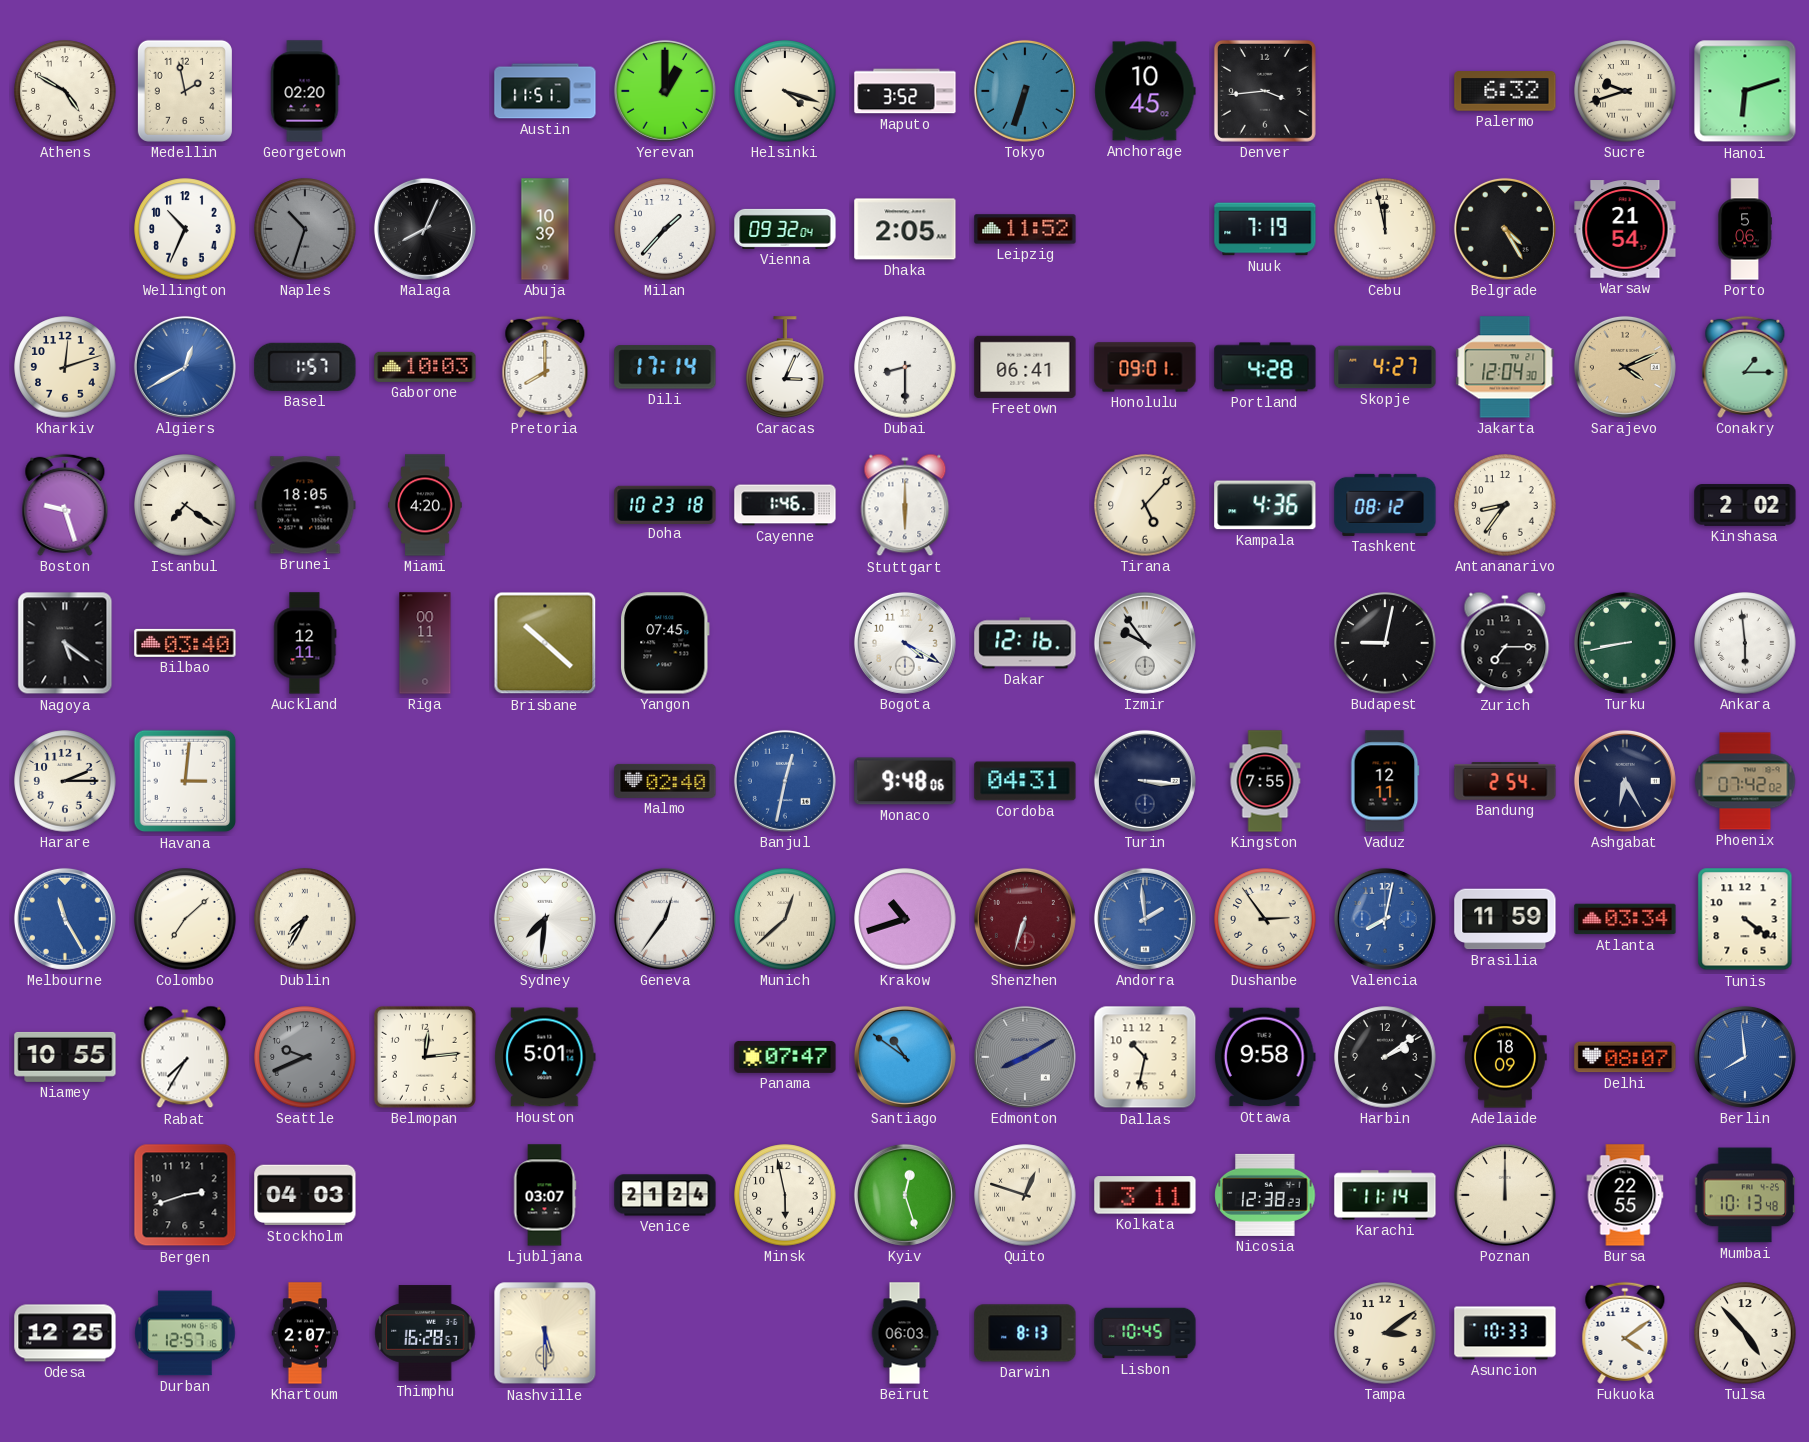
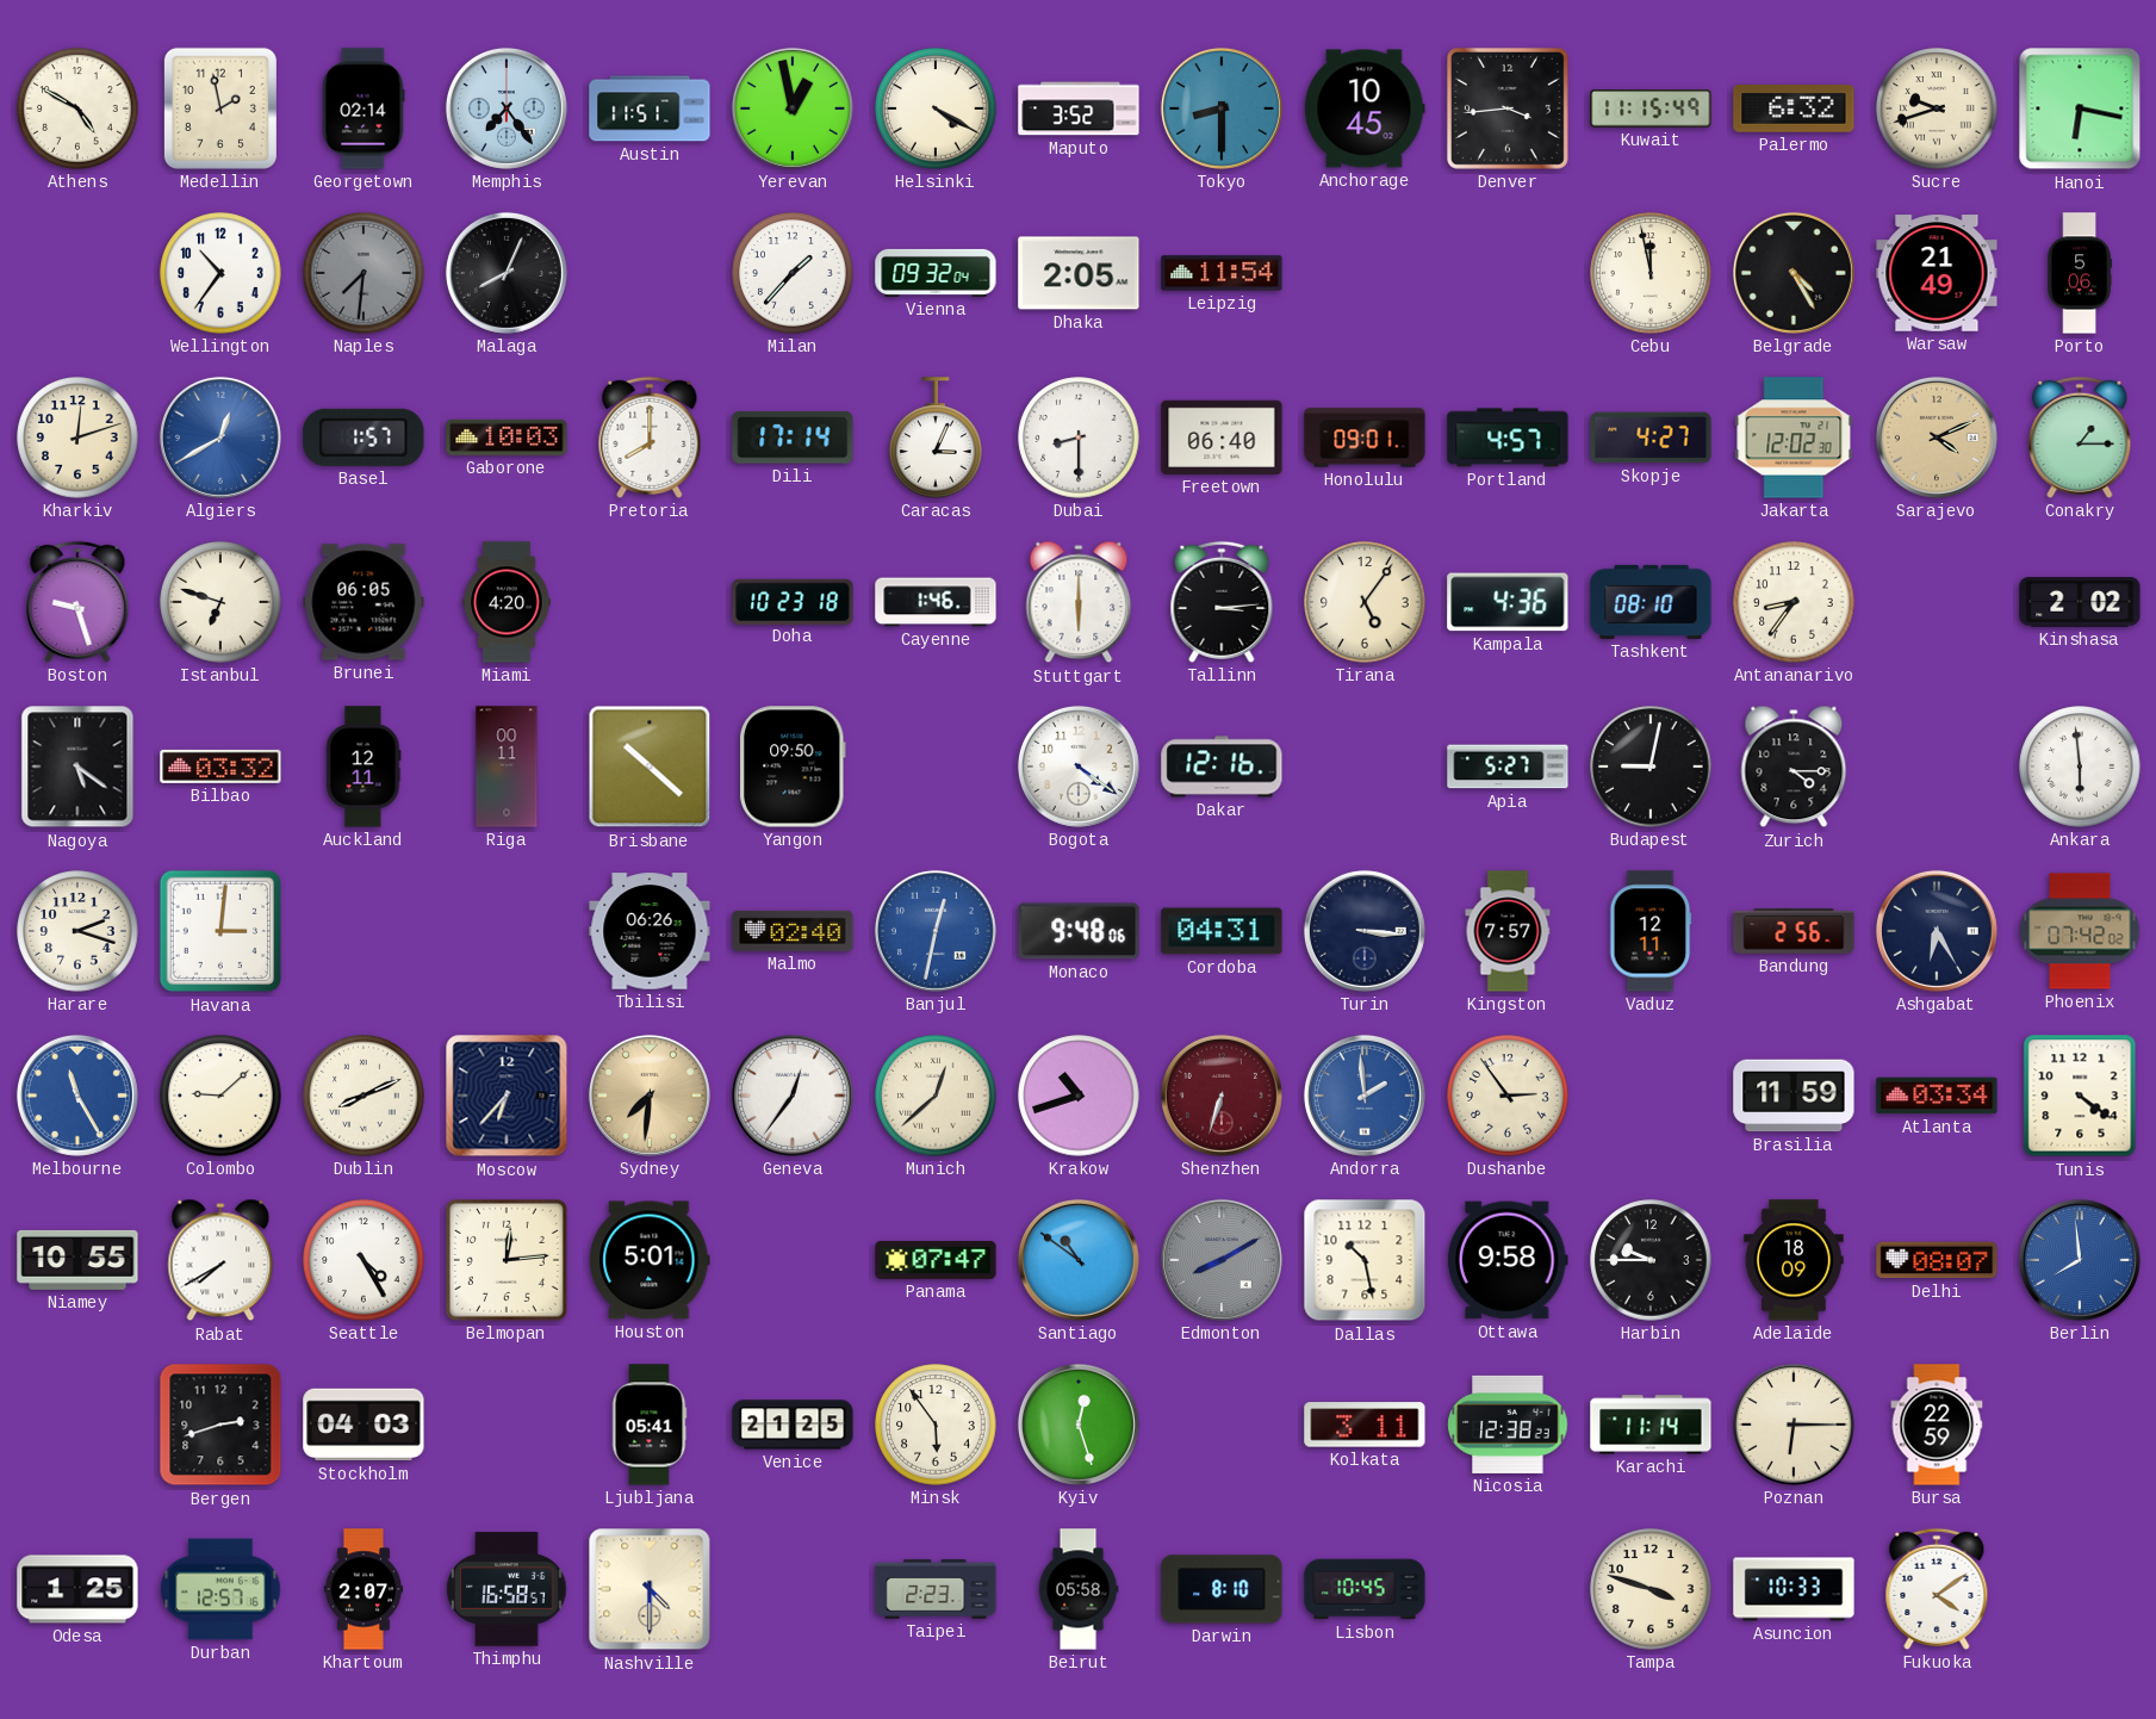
Georgetown: 02:20 -> 02:14
Memphis: none -> 7:24
Yerevan: 1:00 -> 12:58
Helsinki: 4:18 -> 4:20
Tokyo: 6:33 -> 8:30
Kuwait: none -> 11:15
Hanoi: 6:12 -> 6:17
Wellington: 10:34 -> 10:36
Naples: 10:33 -> 7:31
Abuja: 10:39 -> none
Leipzig: 11:52 -> 11:54
Nuuk: 7:19 -> none
Warsaw: 21:54 -> 21:49
Freetown: 06:41 -> 06:40
Portland: 4:28 -> 4:57
Jakarta: 12:04 -> 12:02
Istanbul: 7:21 -> 6:48
Brunei: 18:05 -> 06:05
Tallinn: none -> 3:14
Tirana: 5:07 -> 5:06
Tashkent: 08:12 -> 08:10
Bilbao: 03:40 -> 03:32
Yangon: 07:45 -> 09:50
Bogota: 4:20 -> 4:21
Izmir: 9:54 -> none
Apia: none -> 5:27
Zurich: 7:15 -> 4:15
Turku: 8:43 -> none
Harare: 2:15 -> 2:18
Tbilisi: none -> 06:26
Kingston: 7:55 -> 7:57
Bandung: 2:54 -> 2:56
Colombo: 7:08 -> 9:08
Dublin: 7:35 -> 8:11
Moscow: none -> 6:37
Sydney dial: white -> champagne
Valencia: 8:02 -> none
Rabat: 7:35 -> 7:40
Seattle: 9:41 -> 4:25
Seattle dial: grey -> white
Dallas: 10:32 -> 10:28
Harbin: 2:09 -> 9:45
Ljubljana: 03:07 -> 05:41
Venice: 21:24 -> 21:25
Minsk: 5:58 -> 5:54
Quito: 12:48 -> none
Poznan: 12:00 -> 6:15
Bursa: 22:55 -> 22:59
Mumbai: 10:13 -> none
Odesa: 12:25 -> 1:25
Thimphu: 16:28 -> 16:58
Nashville: 5:30 -> 4:30
Taipei: none -> 2:23
Beirut: 06:03 -> 05:58
Darwin: 8:13 -> 8:10
Tampa: 3:09 -> 3:48
Tulsa: 4:53 -> none
